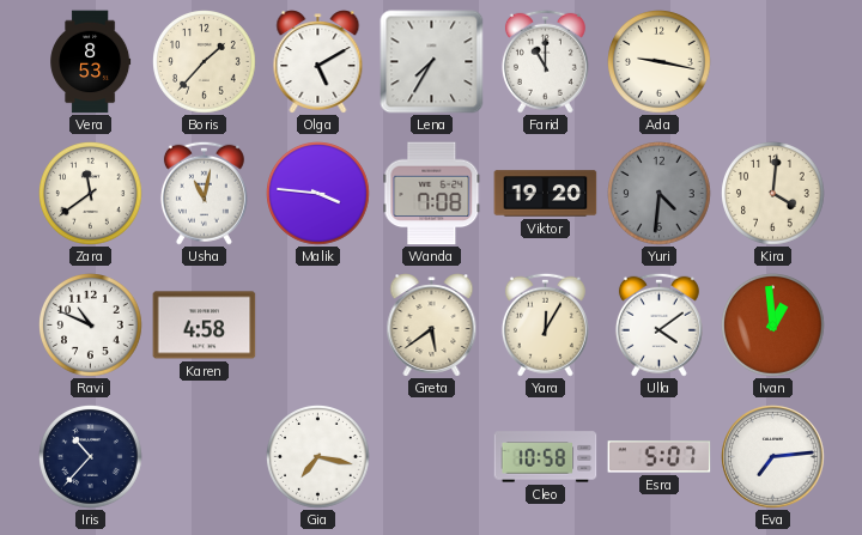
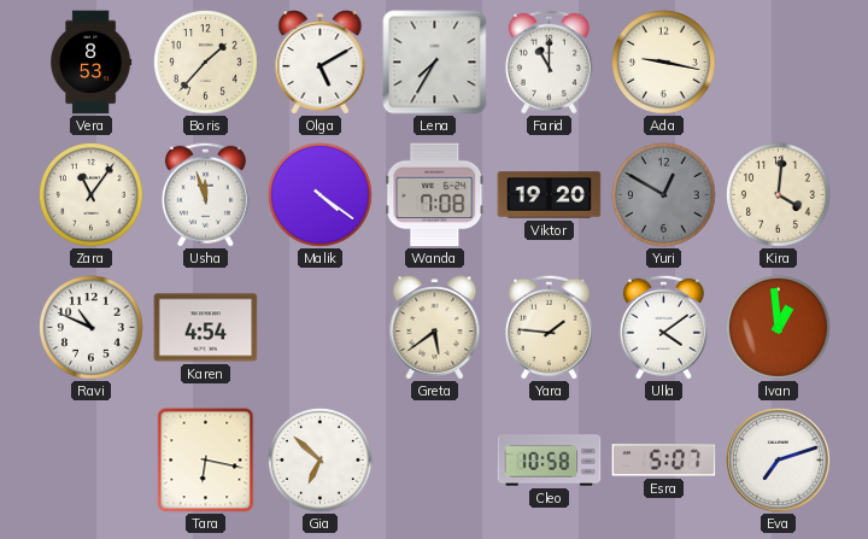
Zara: 11:39 -> 11:06
Usha: 11:02 -> 11:57
Malik: 3:46 -> 4:21
Yuri: 4:31 -> 12:50
Karen: 4:58 -> 4:54
Yara: 12:05 -> 1:46
Iris: 10:37 -> none
Tara: none -> 6:17
Gia: 7:17 -> 6:52
Eva: 7:14 -> 7:12
